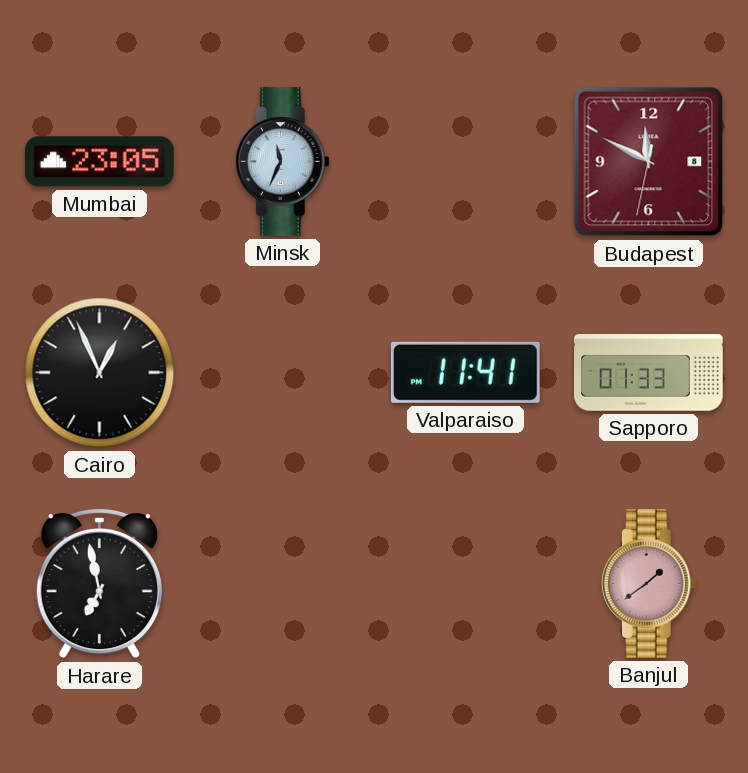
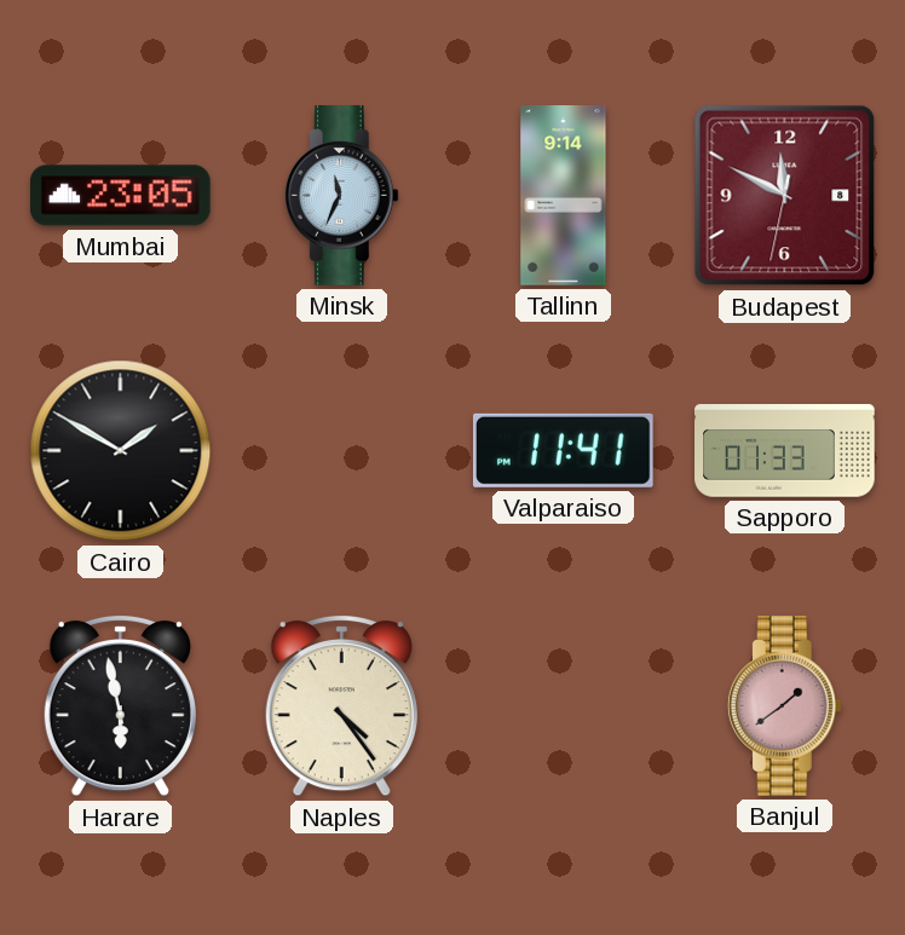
Tallinn: none -> 9:14
Cairo: 12:56 -> 1:50
Harare: 6:58 -> 5:58
Naples: none -> 4:24
